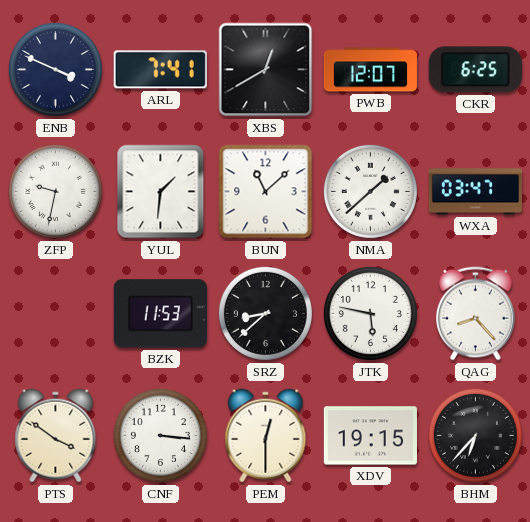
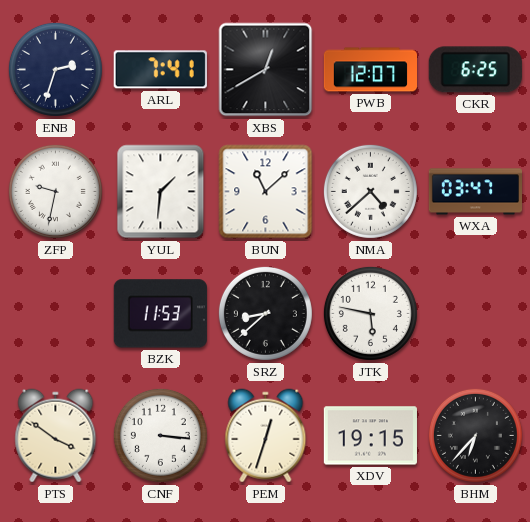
ENB: 3:49 -> 2:33
NMA: 1:38 -> 4:38
QAG: 8:23 -> none
PEM: 12:30 -> 12:33
